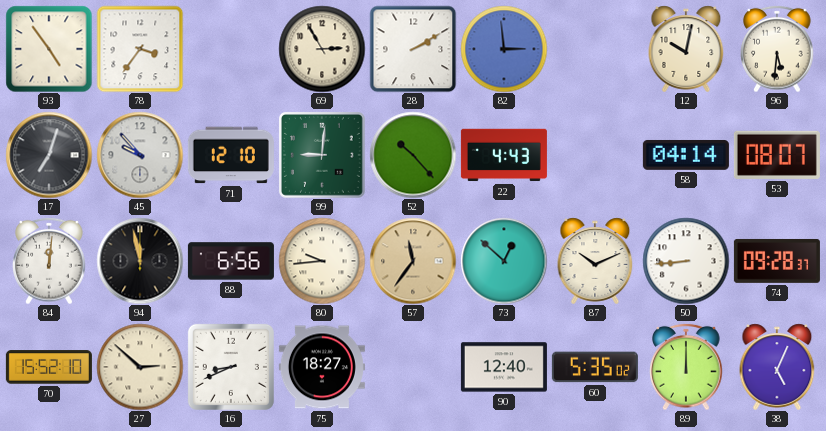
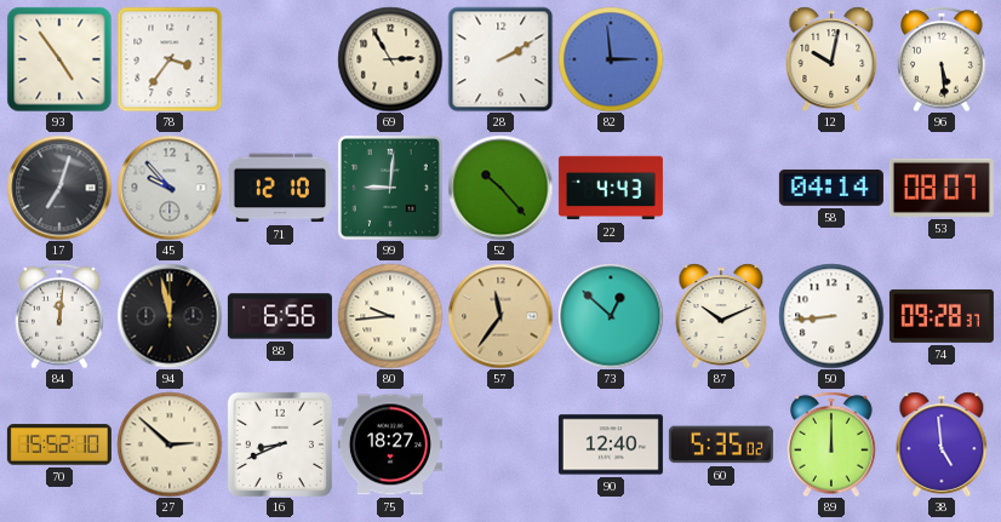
96: 5:31 -> 5:29
38: 5:04 -> 4:59
